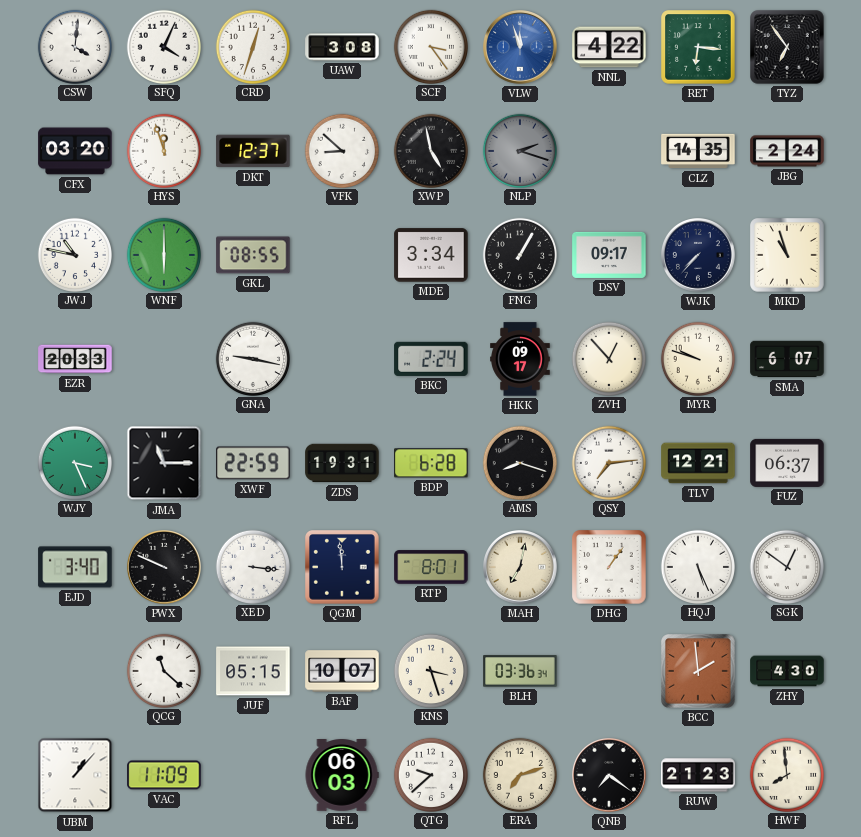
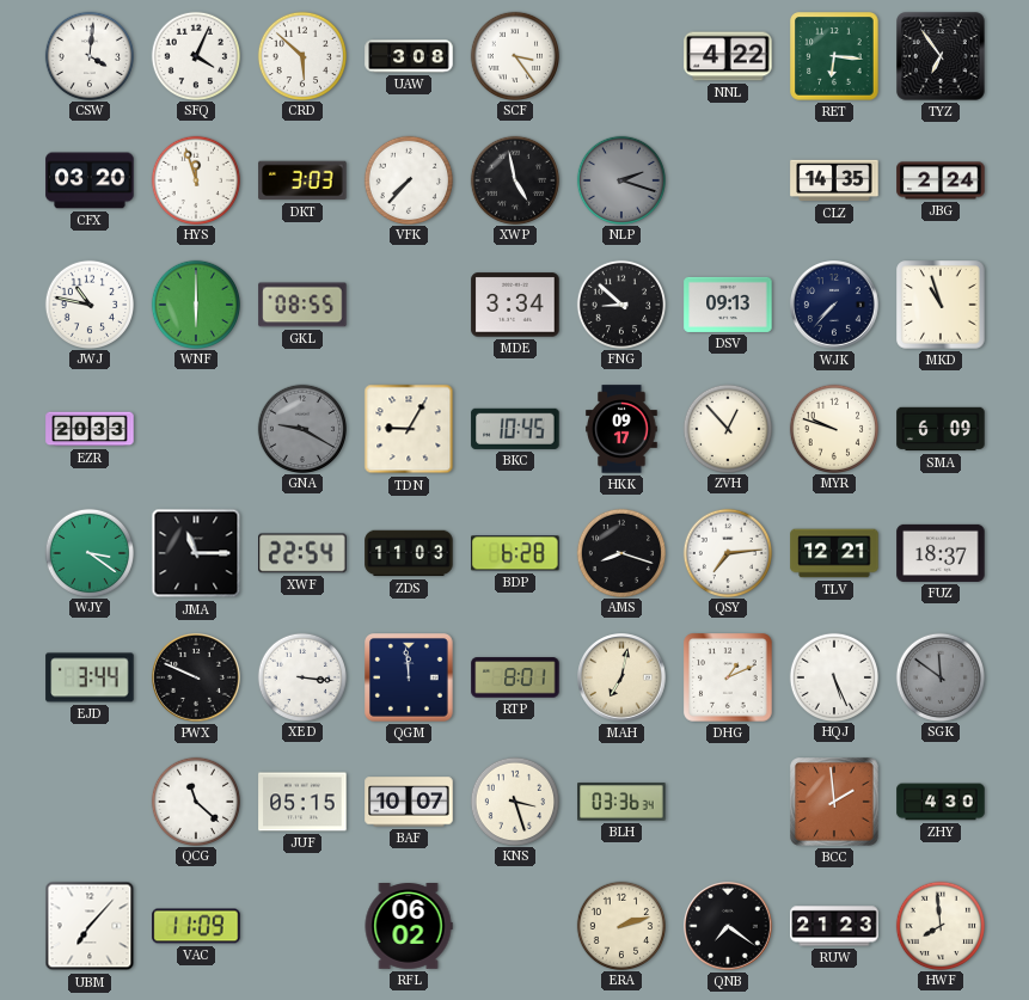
CRD: 12:33 -> 5:52
VLW: 11:57 -> none
DKT: 12:37 -> 3:03
VFK: 8:52 -> 7:37
FNG: 1:05 -> 8:52
DSV: 09:17 -> 09:13
GNA: 9:17 -> 9:20
GNA dial: white -> grey
TDN: none -> 9:05
BKC: 2:24 -> 10:45
SMA: 6:07 -> 6:09
WJY: 3:26 -> 3:21
XWF: 22:59 -> 22:54
ZDS: 19:31 -> 11:03
FUZ: 06:37 -> 18:37
EJD: 3:40 -> 3:44
DHG: 1:06 -> 1:11
SGK: 12:51 -> 11:51
SGK dial: white -> grey
UBM: 1:07 -> 7:07
RFL: 06:03 -> 06:02
QTG: 9:38 -> none
ERA: 7:12 -> 2:12
